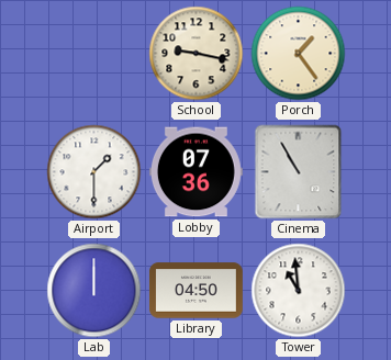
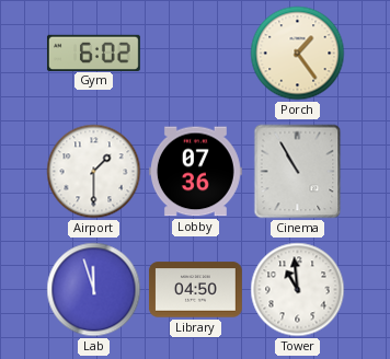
Gym: none -> 6:02
School: 9:17 -> none
Lab: 12:00 -> 11:57
